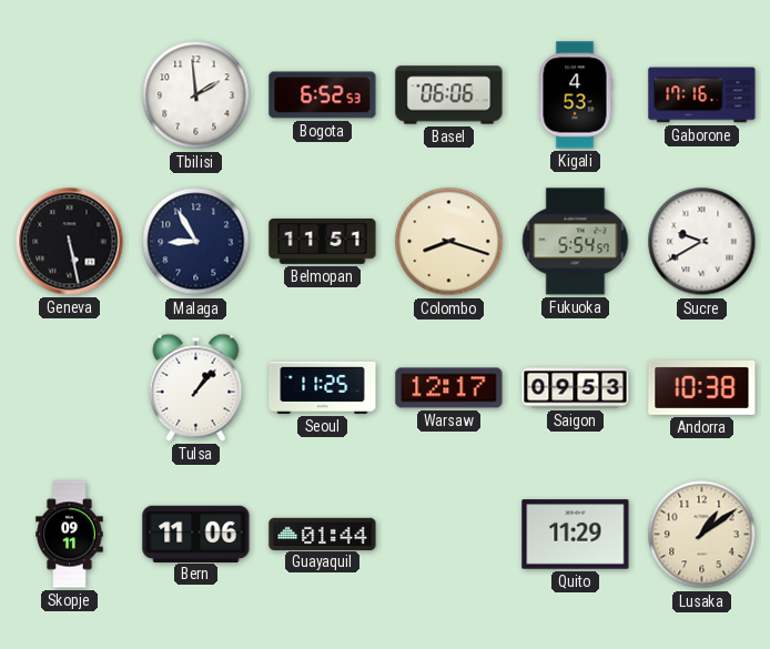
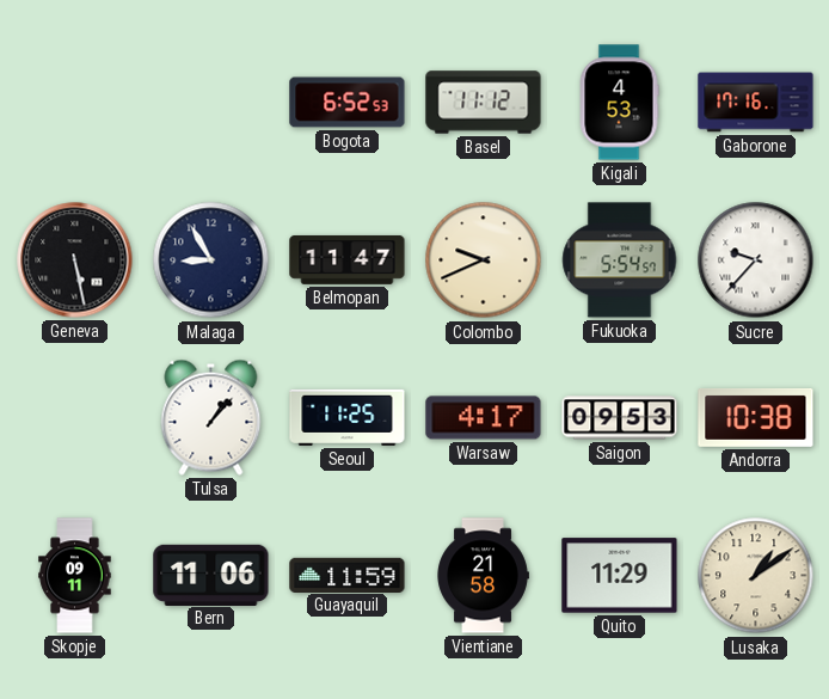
Tbilisi: 1:59 -> none
Basel: 06:06 -> 11:12
Belmopan: 11:51 -> 11:47
Colombo: 8:18 -> 9:41
Sucre: 9:40 -> 9:37
Warsaw: 12:17 -> 4:17
Guayaquil: 01:44 -> 11:59
Vientiane: none -> 21:58
